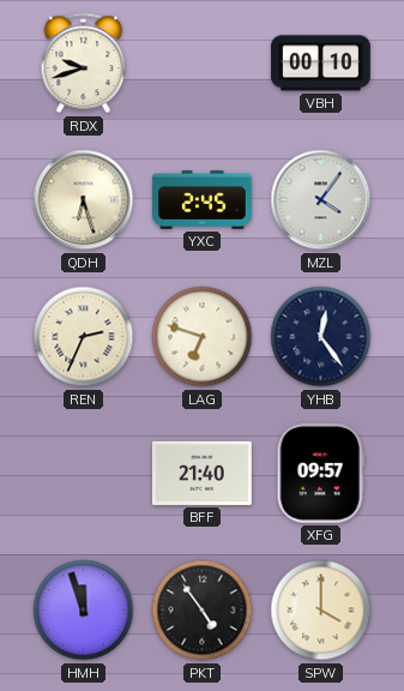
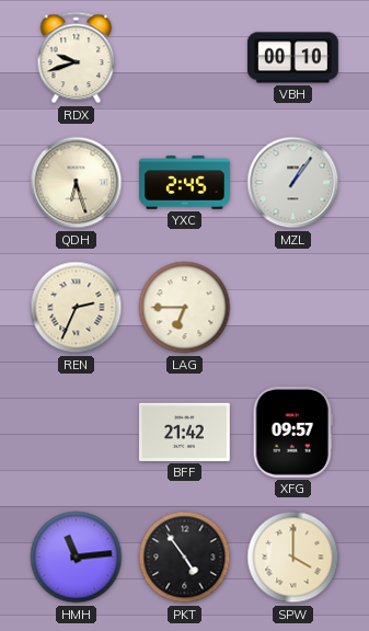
MZL: 4:06 -> 1:06
LAG: 6:48 -> 6:45
YHB: 12:24 -> none
BFF: 21:40 -> 21:42
HMH: 11:57 -> 11:14
